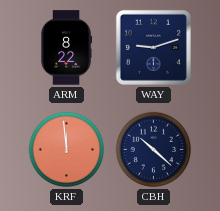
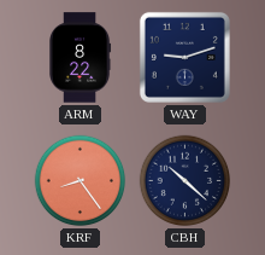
KRF: 11:59 -> 8:24
